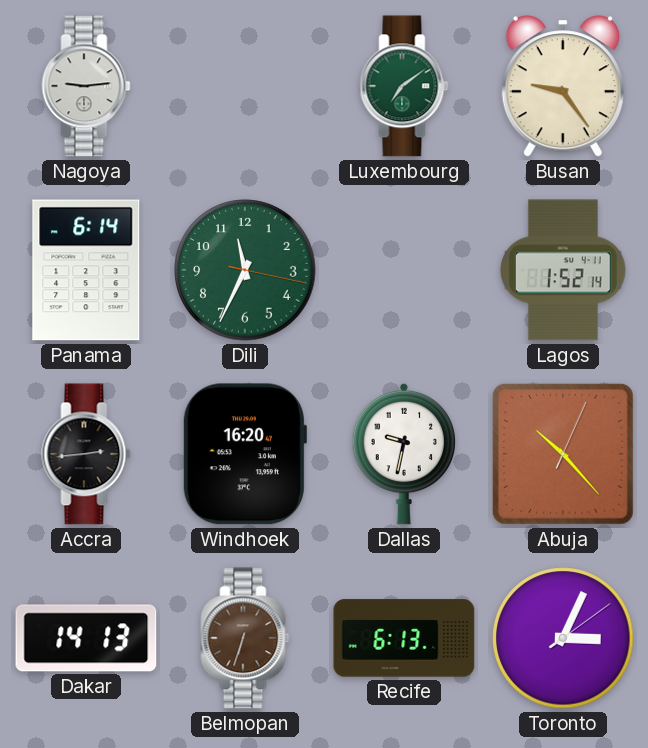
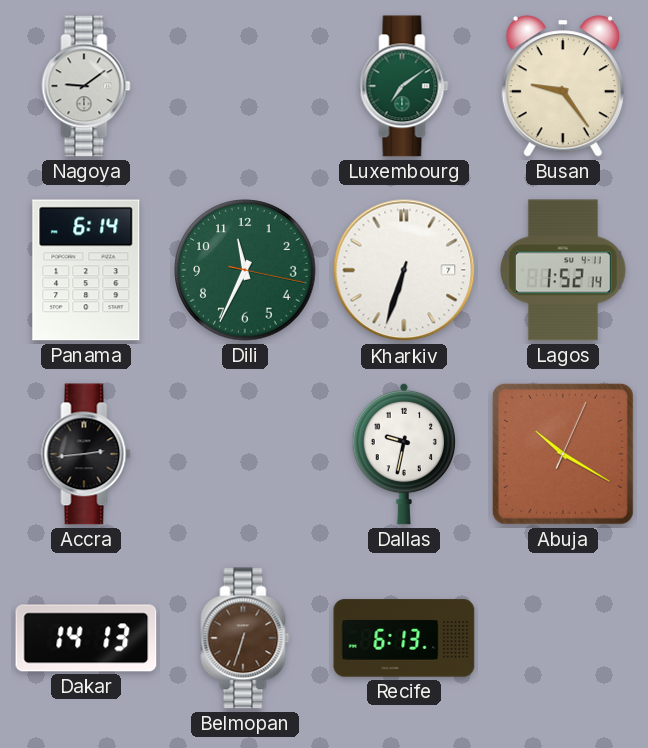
Nagoya: 9:14 -> 9:09
Kharkiv: none -> 6:33
Windhoek: 16:20 -> none
Abuja: 10:23 -> 10:20
Toronto: 3:04 -> none
